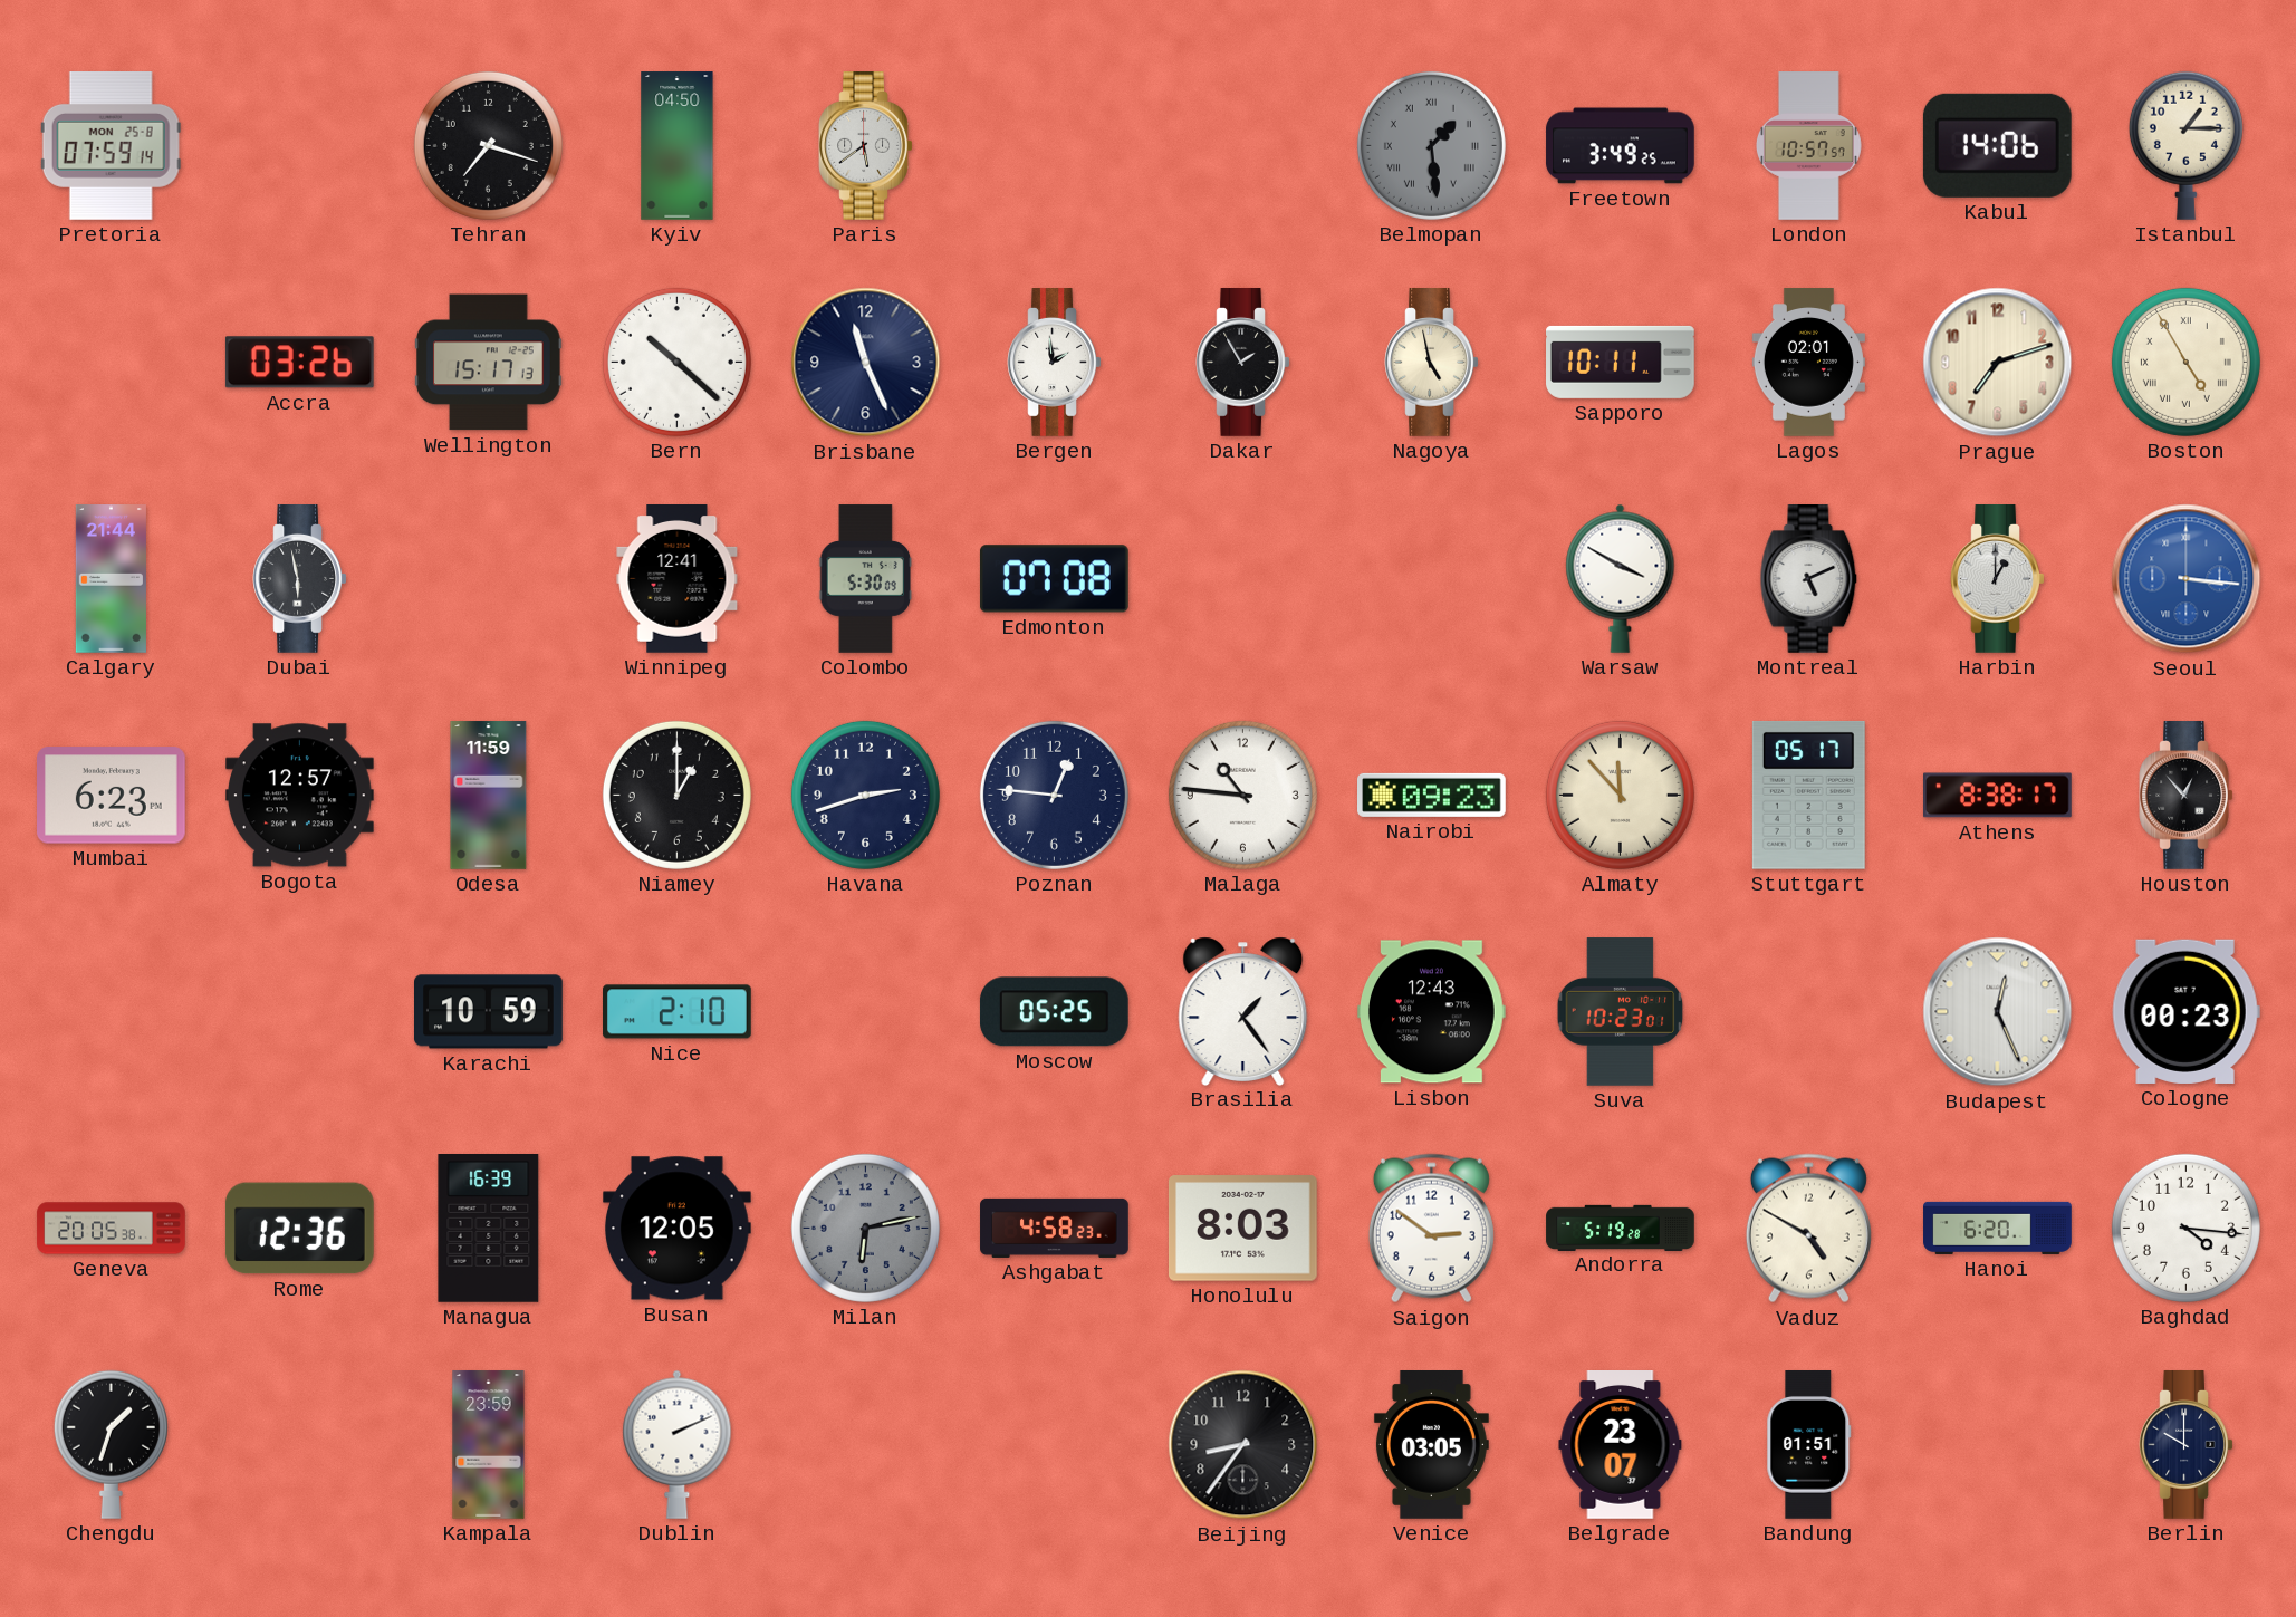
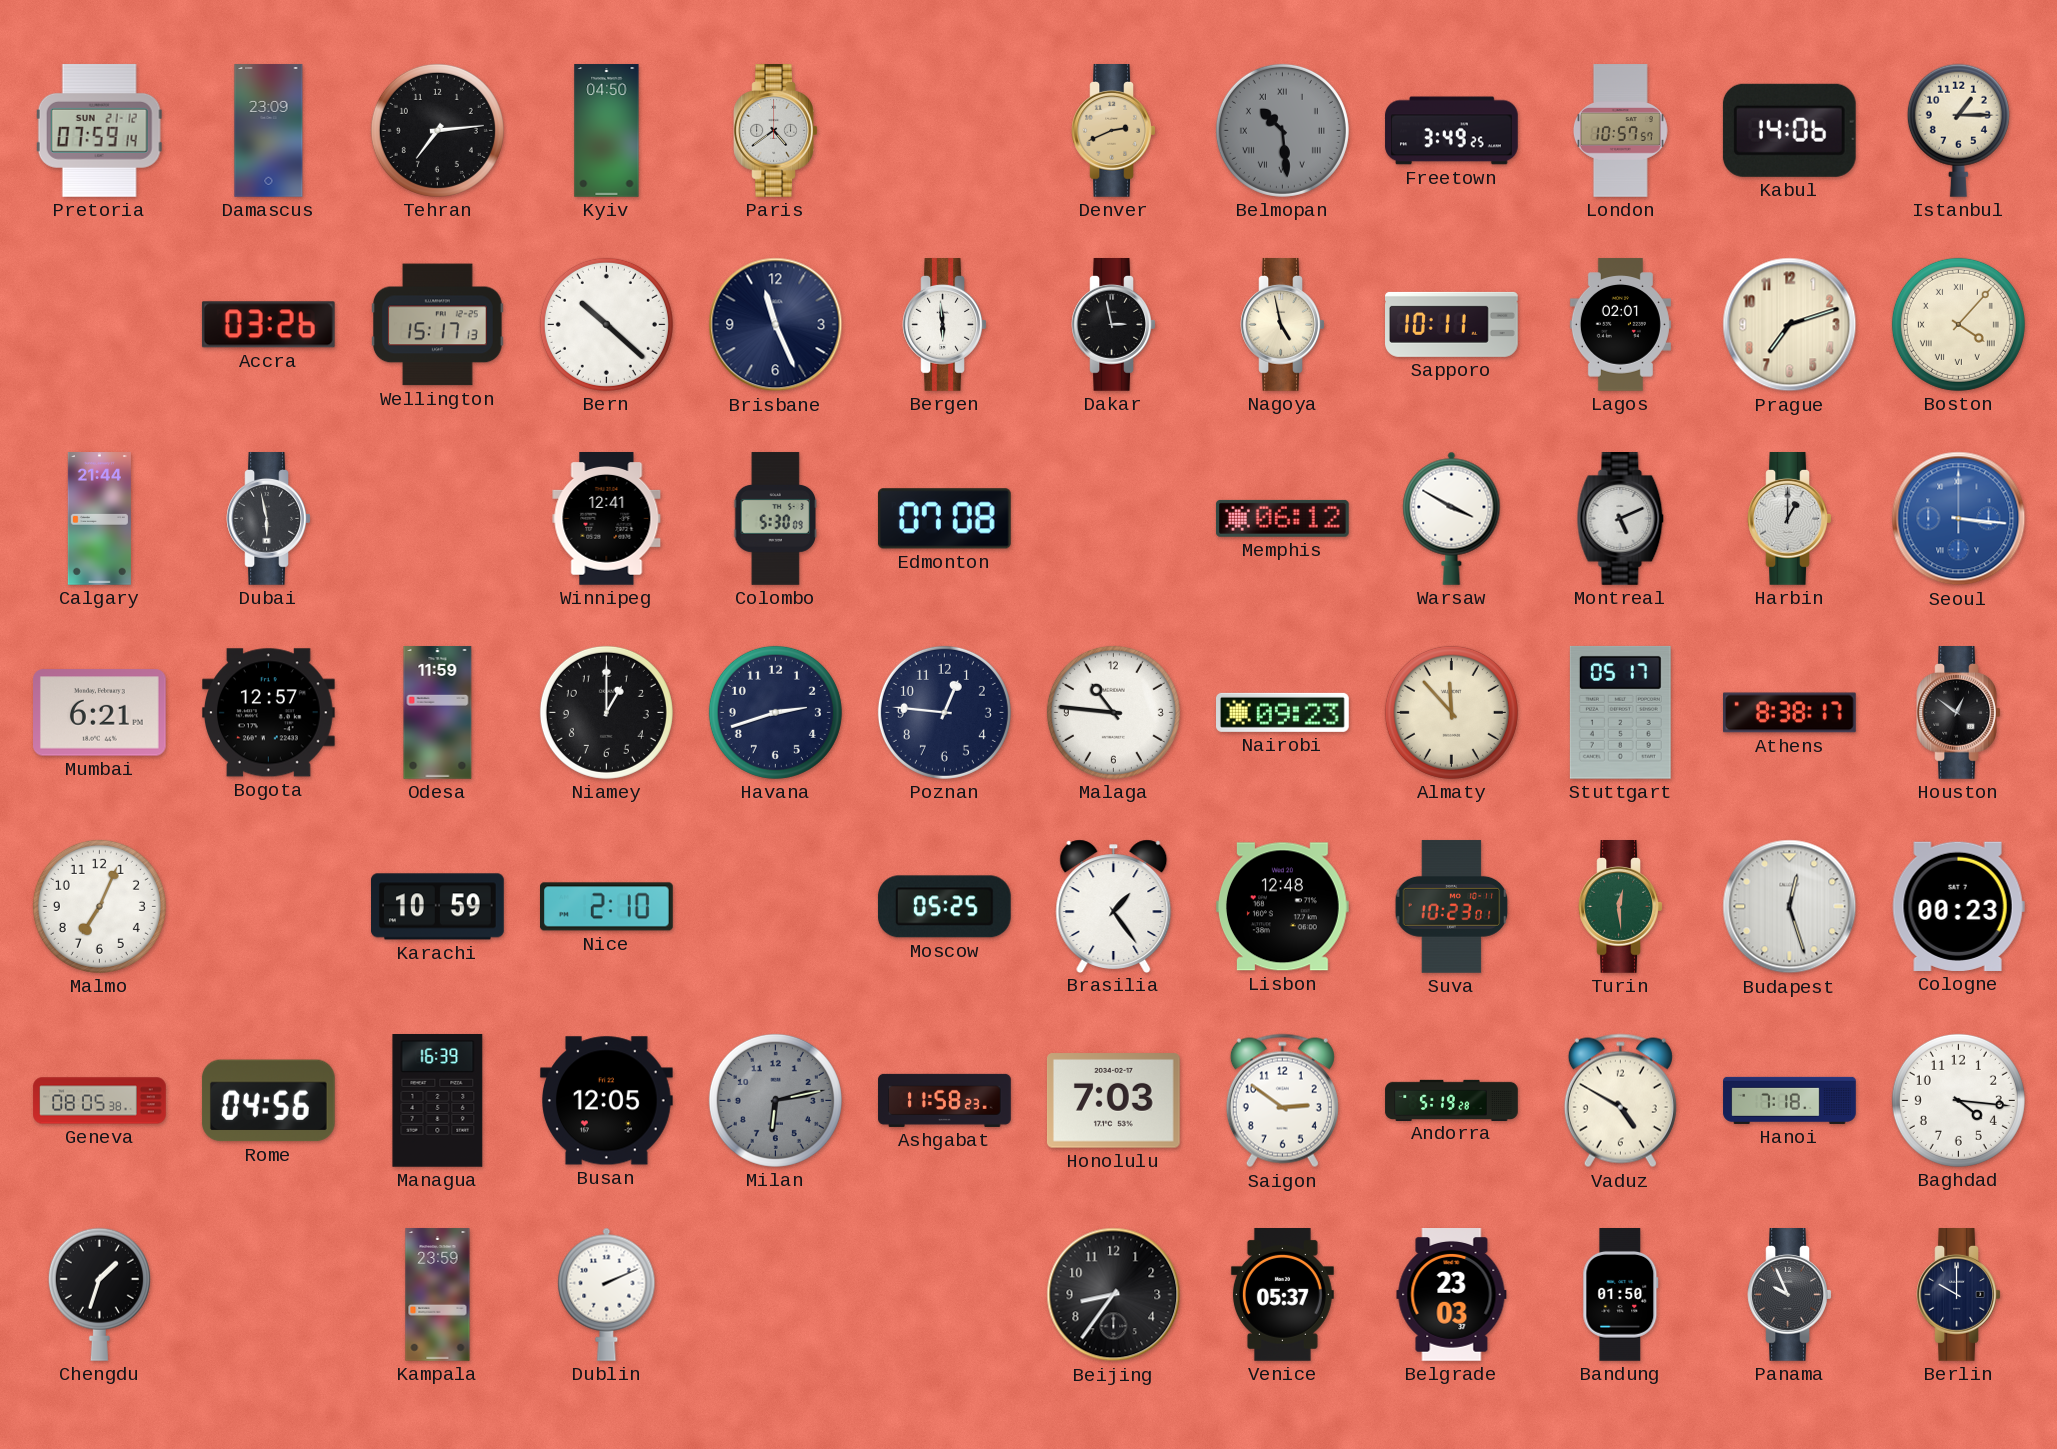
Pretoria date: MON 25-8 -> SUN 21-12
Damascus: none -> 23:09
Tehran: 7:18 -> 7:14
Paris: 5:39 -> 4:39
Denver: none -> 2:41
Belmopan: 1:29 -> 10:29
Bergen: 1:59 -> 5:59
Dakar: 1:55 -> 2:58
Boston: 4:55 -> 4:07
Memphis: none -> 06:12
Mumbai: 6:23 -> 6:21
Houston: 12:53 -> 12:51
Malmo: none -> 7:04
Lisbon: 12:43 -> 12:48
Turin: none -> 12:29
Budapest: 12:26 -> 12:27
Geneva: 20:05 -> 08:05
Rome: 12:36 -> 04:56
Ashgabat: 4:58 -> 11:58
Honolulu: 8:03 -> 7:03
Hanoi: 6:20 -> 7:18
Venice: 03:05 -> 05:37
Belgrade: 23:07 -> 23:03
Bandung: 01:51 -> 01:50
Panama: none -> 9:56
